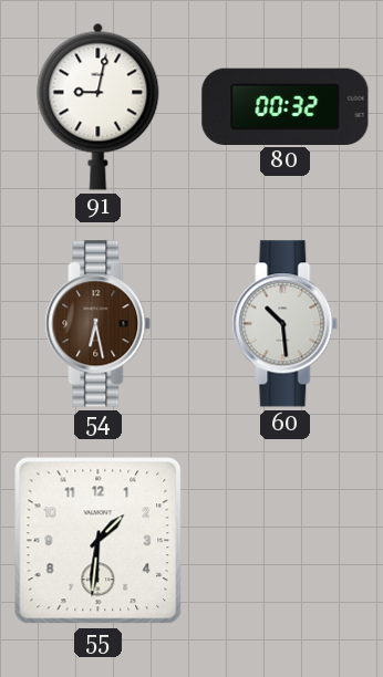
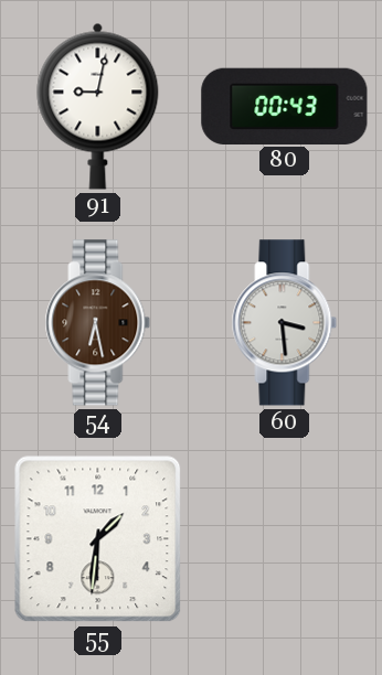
80: 00:32 -> 00:43
60: 10:29 -> 3:29
